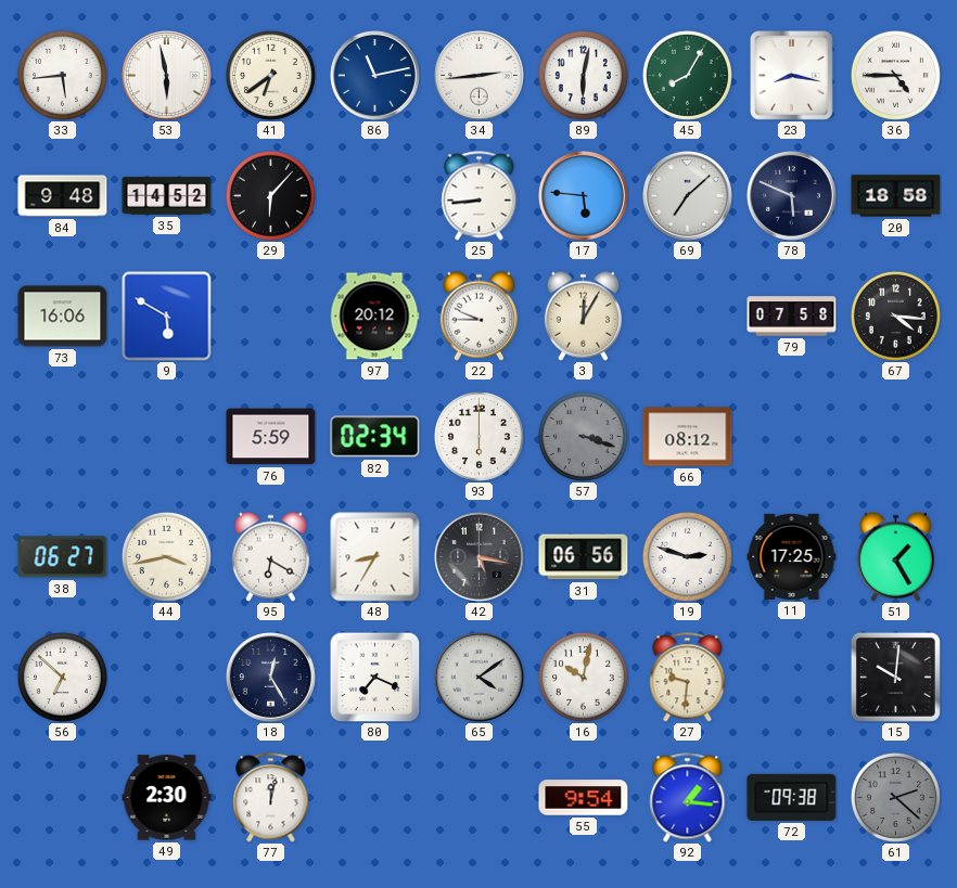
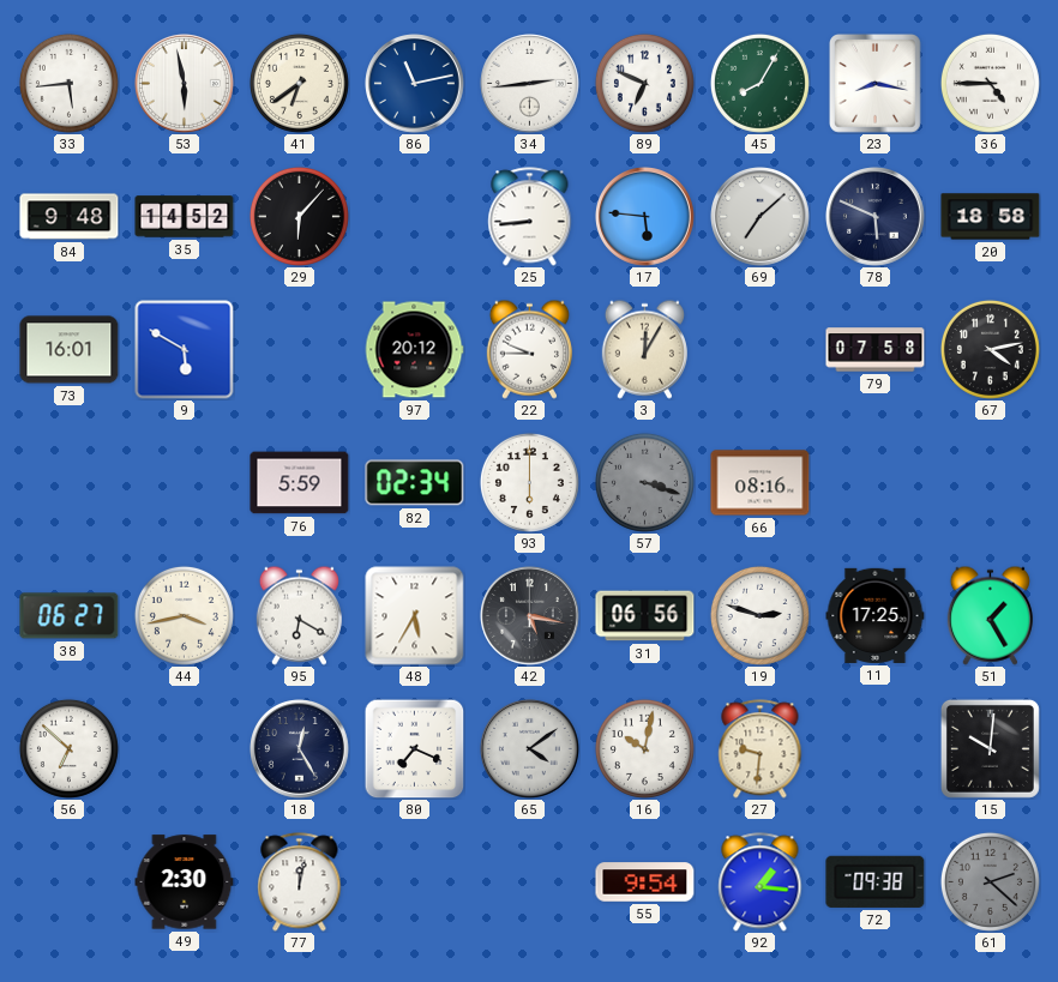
89: 6:02 -> 6:49
73: 16:06 -> 16:01
67: 4:16 -> 4:13
66: 08:12 -> 08:16
48: 8:35 -> 5:35
